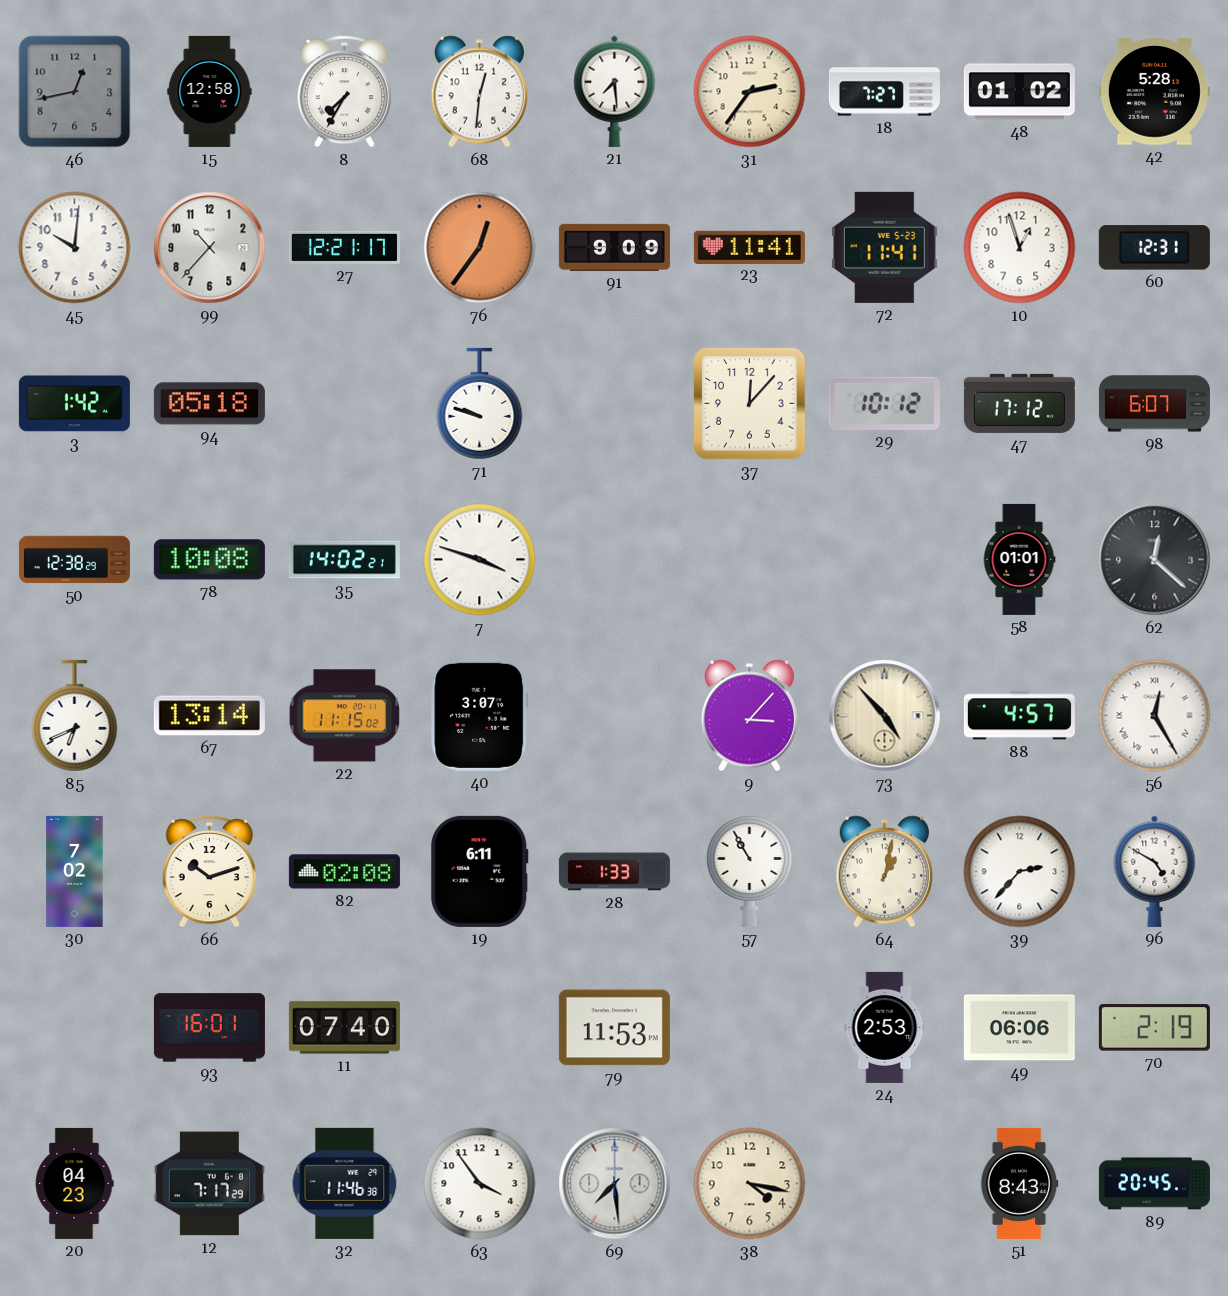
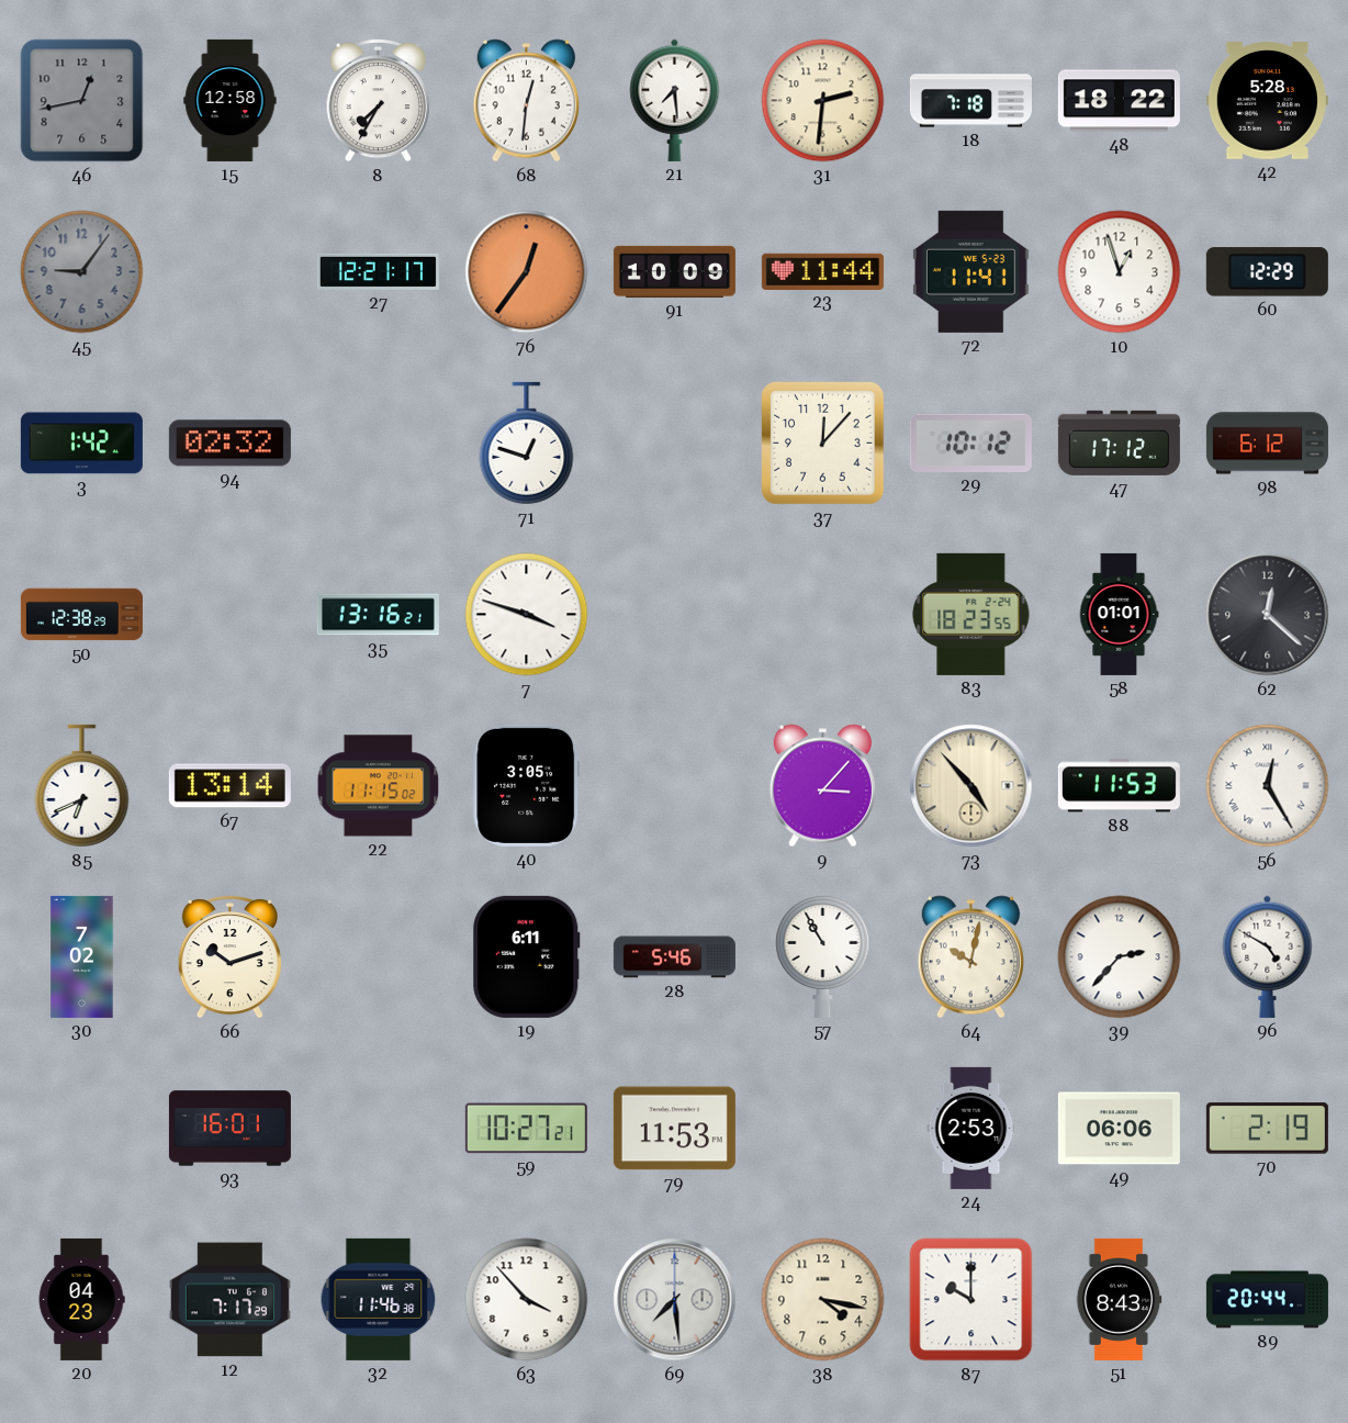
31: 2:36 -> 2:31
18: 7:27 -> 7:18
48: 01:02 -> 18:22
45: 10:01 -> 9:06
45 dial: white -> grey
99: 10:37 -> none
91: 9:09 -> 10:09
23: 11:41 -> 11:44
60: 12:31 -> 12:29
94: 05:18 -> 02:32
71: 9:48 -> 12:48
98: 6:07 -> 6:12
78: 10:08 -> none
35: 14:02 -> 13:16
83: none -> 18:23
40: 3:07 -> 3:05
88: 4:57 -> 11:53
82: 02:08 -> none
28: 1:33 -> 5:46
64: 1:02 -> 10:02
11: 07:40 -> none
59: none -> 10:27
63: 3:54 -> 3:53
87: none -> 10:00
89: 20:45 -> 20:44
